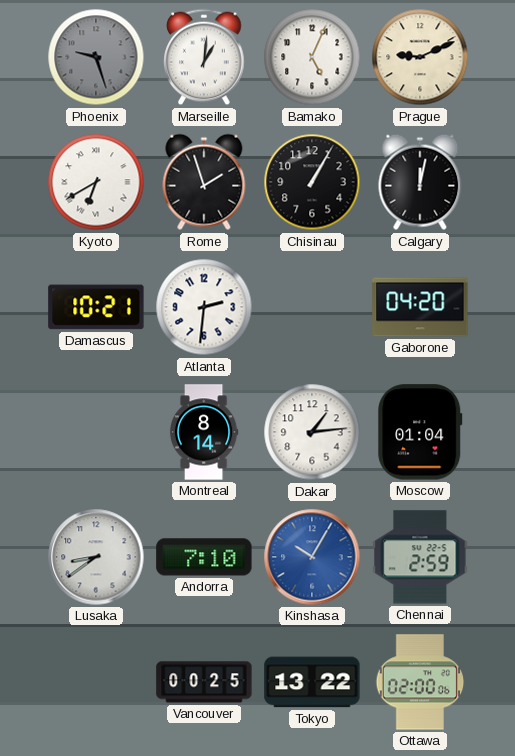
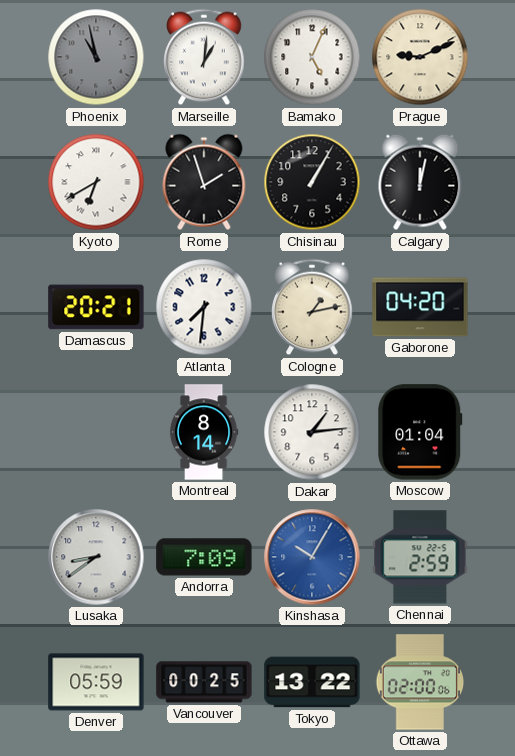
Phoenix: 9:27 -> 10:58
Damascus: 10:21 -> 20:21
Atlanta: 2:31 -> 7:31
Cologne: none -> 1:13
Andorra: 7:10 -> 7:09
Denver: none -> 05:59
